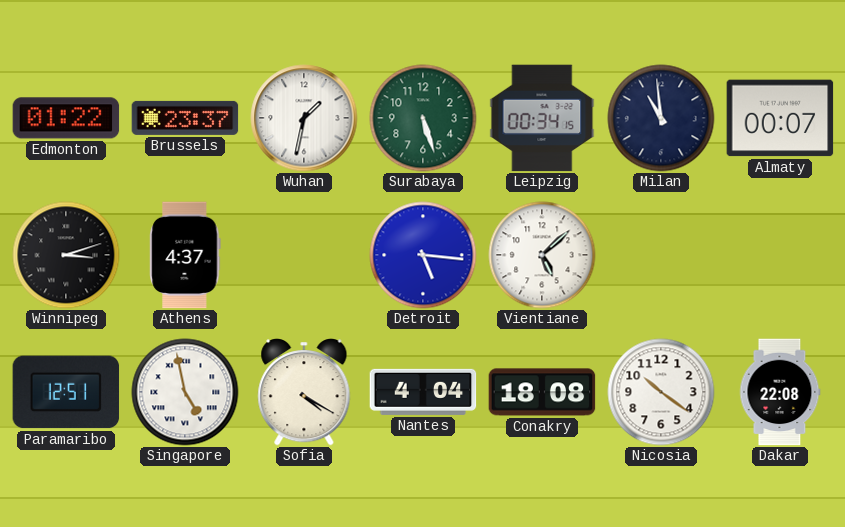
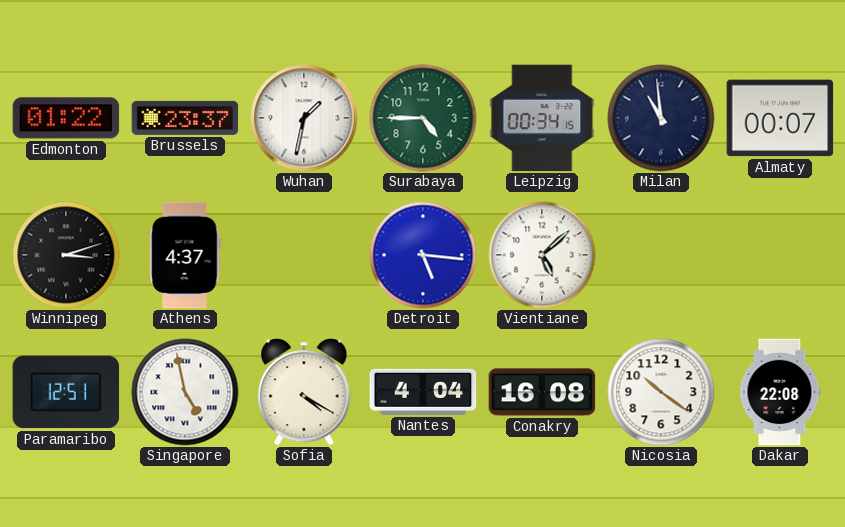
Surabaya: 5:27 -> 4:45
Conakry: 18:08 -> 16:08
